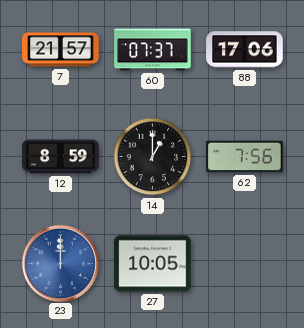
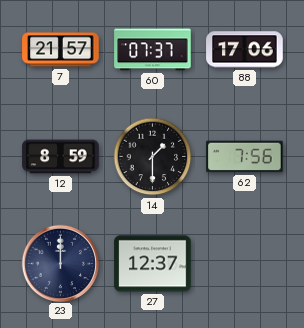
14: 1:00 -> 1:30
23 dial: blue -> navy
27: 10:05 -> 12:37
